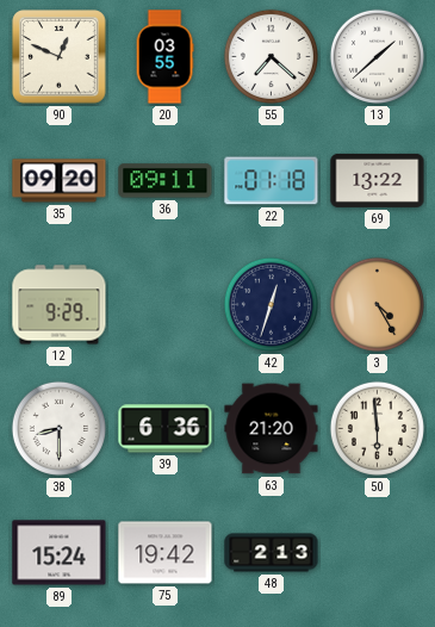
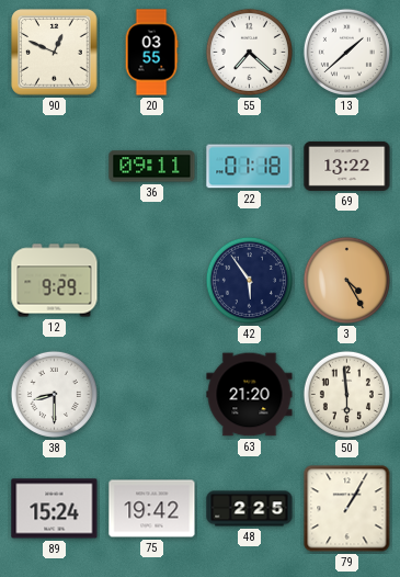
35: 09:20 -> none
42: 12:33 -> 5:54
39: 6:36 -> none
48: 2:13 -> 2:25
79: none -> 1:05
